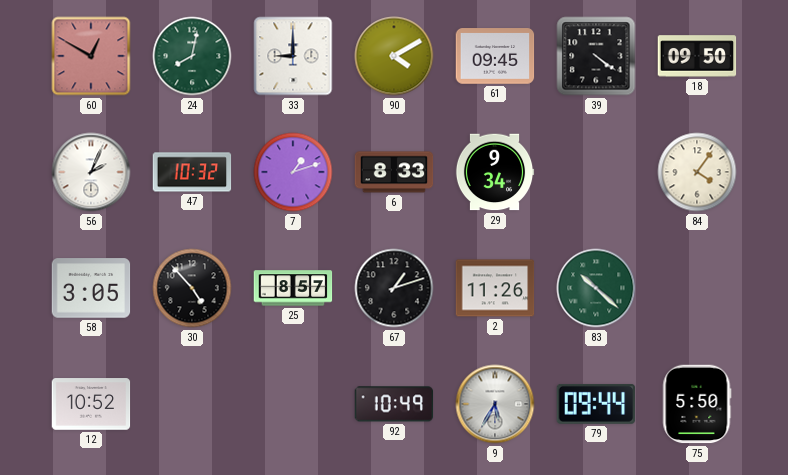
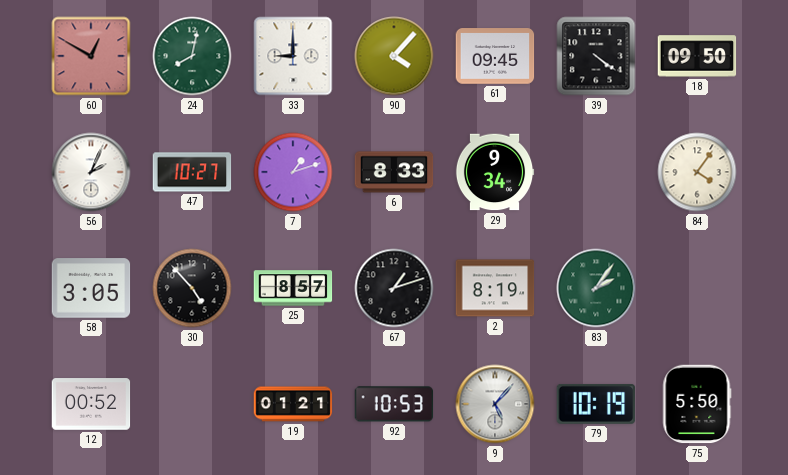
90: 4:10 -> 4:07
47: 10:32 -> 10:27
2: 11:26 -> 8:19
83: 10:22 -> 2:06
12: 10:52 -> 00:52
19: none -> 01:21
92: 10:49 -> 10:53
9: 5:35 -> 5:07
79: 09:44 -> 10:19
